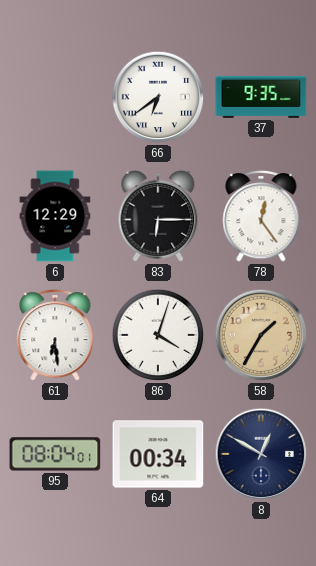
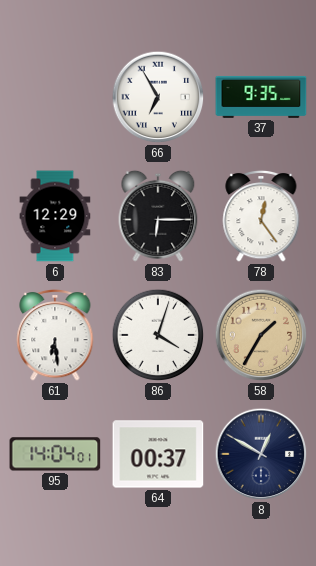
66: 6:39 -> 6:55
95: 08:04 -> 14:04
64: 00:34 -> 00:37
